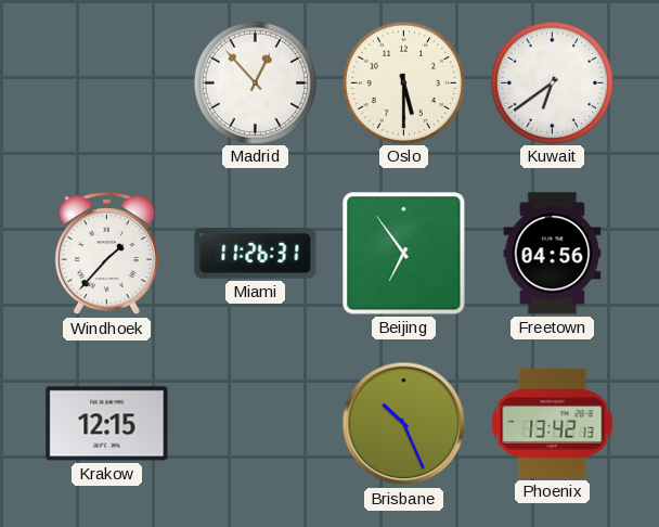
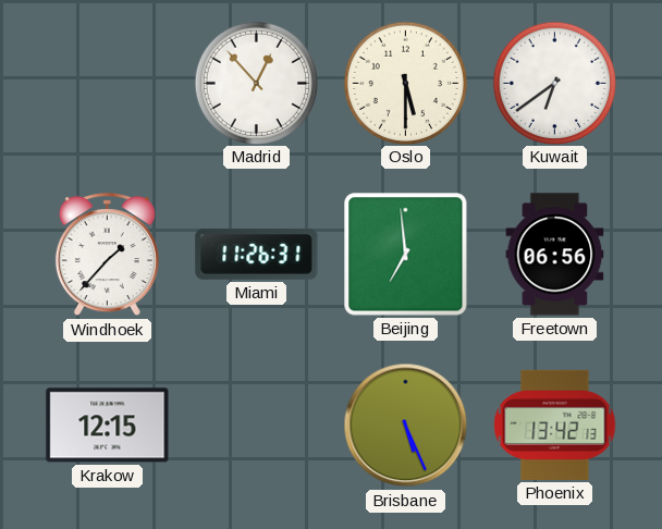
Beijing: 6:54 -> 6:59
Freetown: 04:56 -> 06:56
Brisbane: 10:26 -> 5:26
